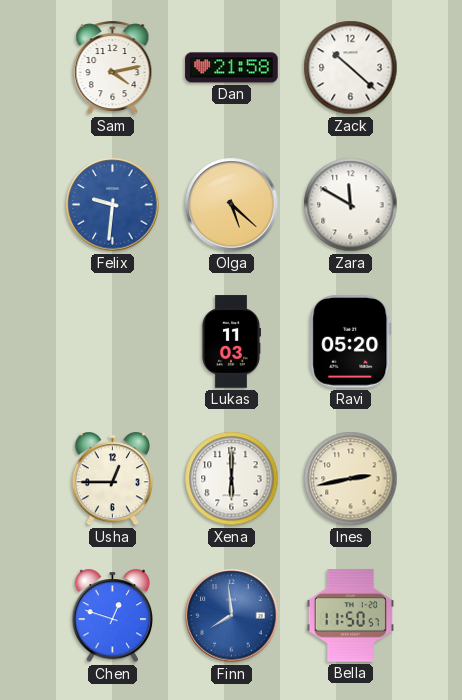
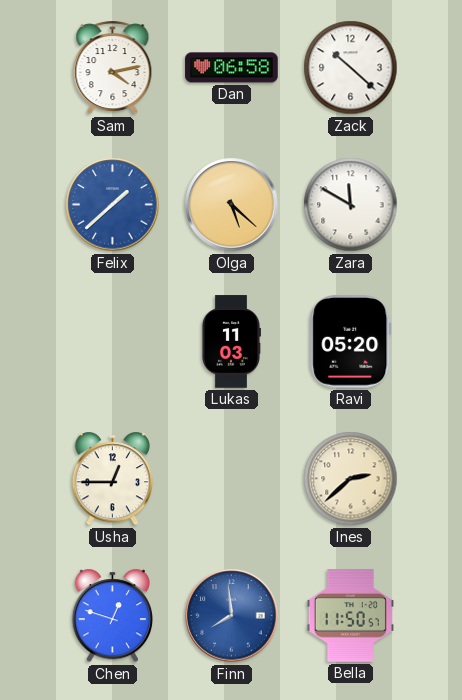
Dan: 21:58 -> 06:58
Felix: 9:31 -> 1:38
Xena: 6:00 -> none
Ines: 2:43 -> 2:38
